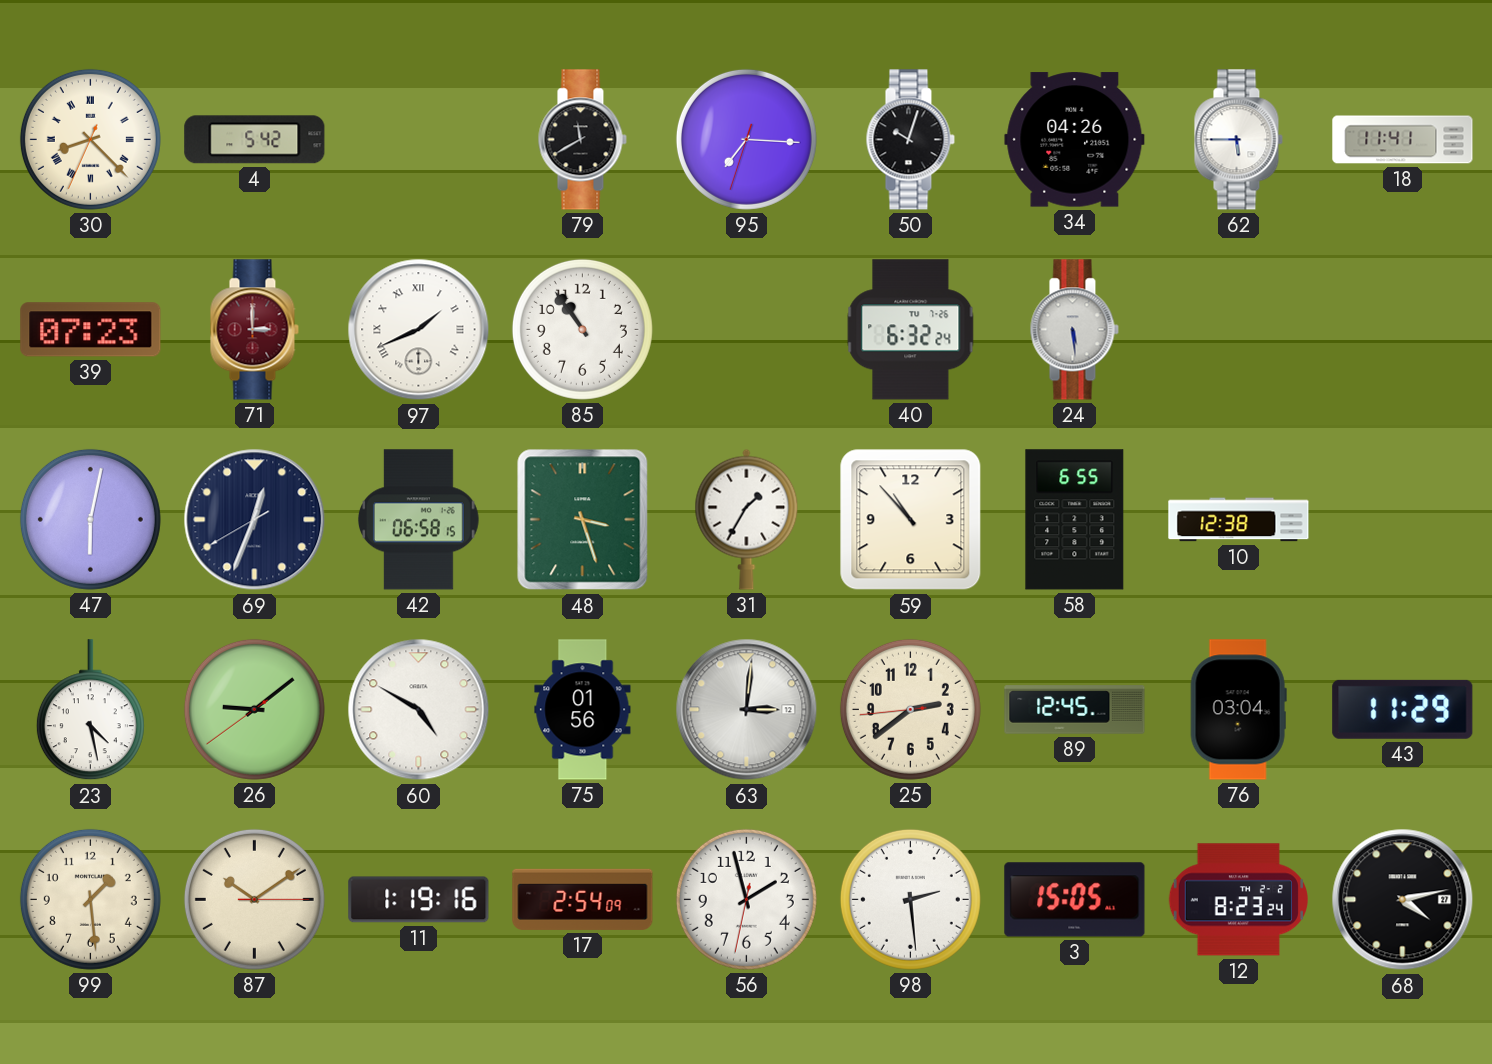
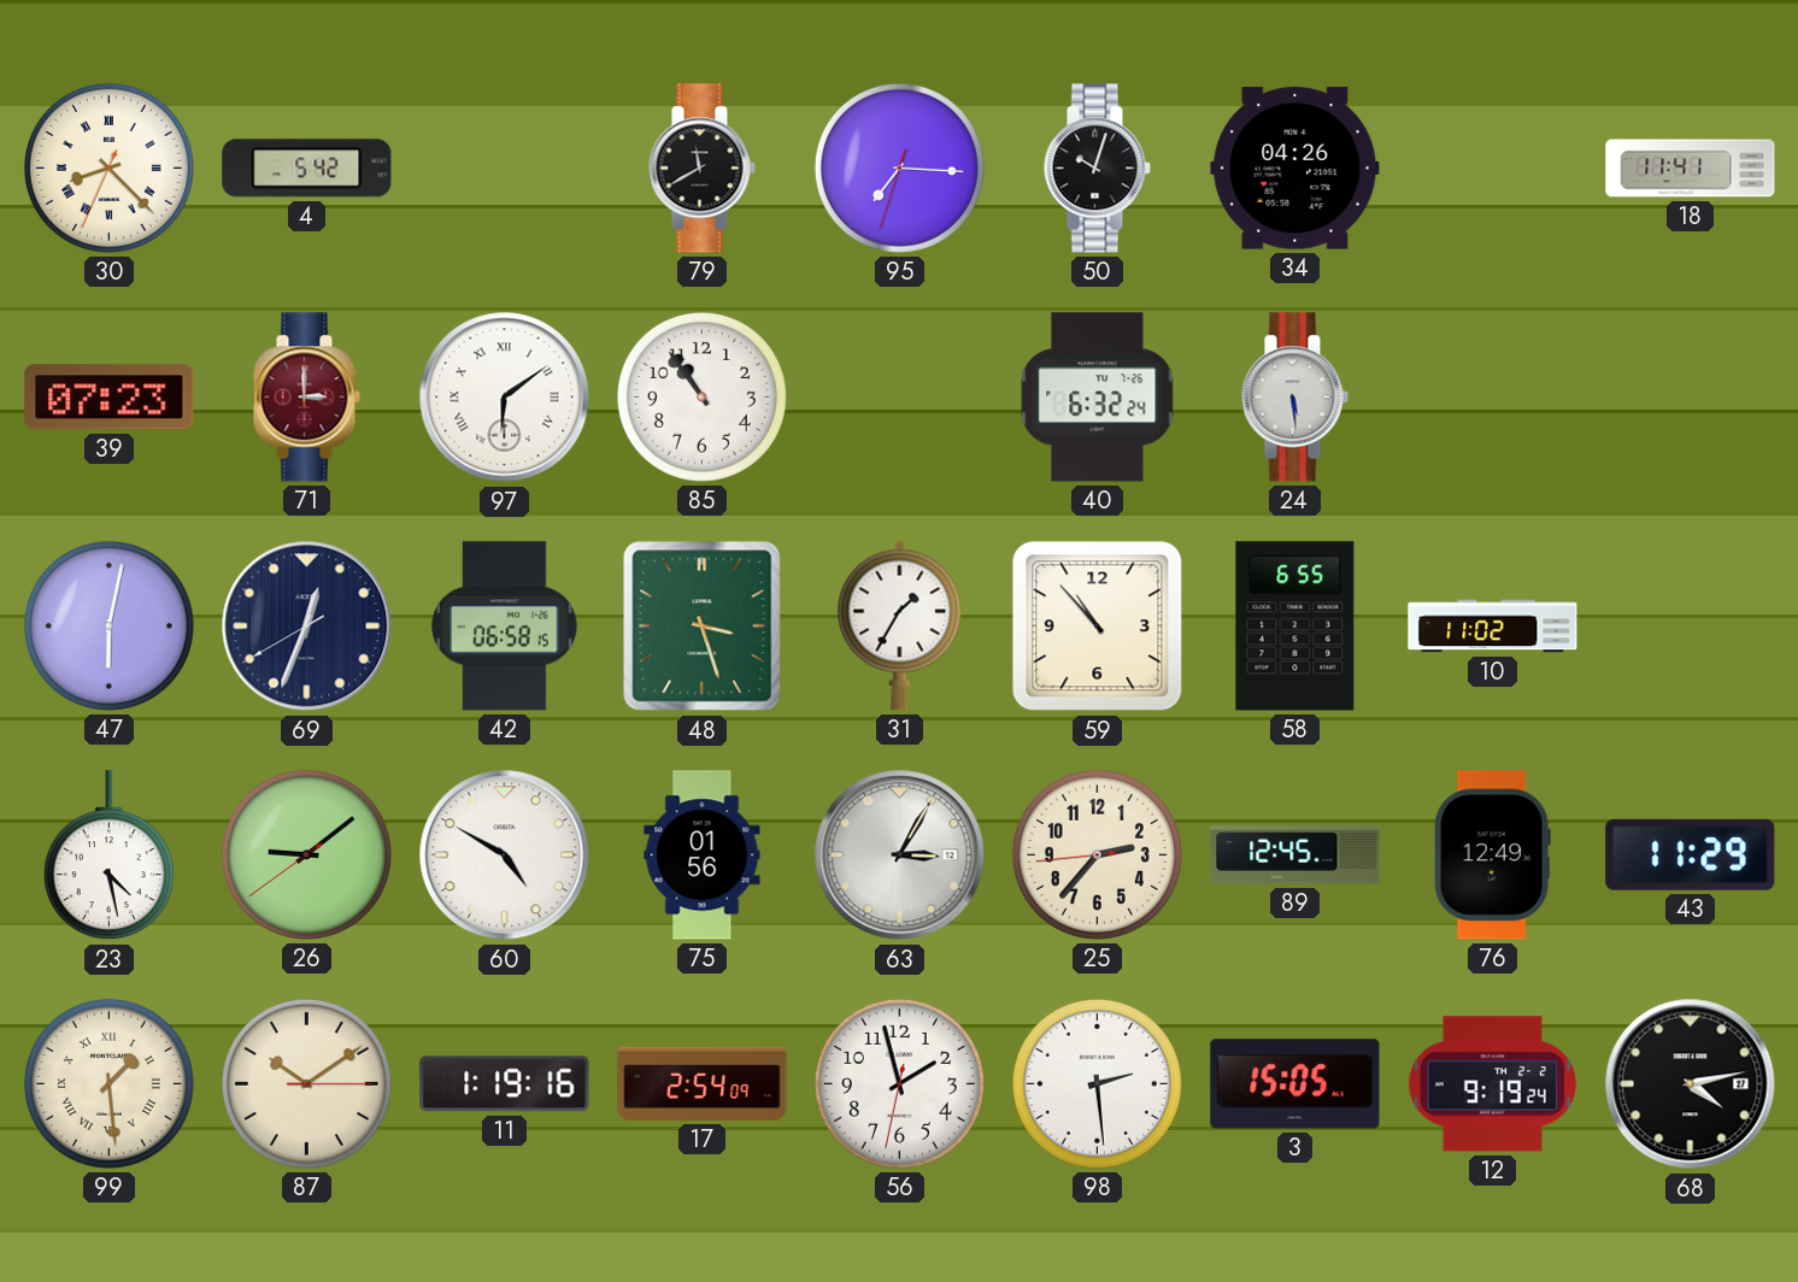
62: 5:45 -> none
97: 1:41 -> 6:09
10: 12:38 -> 11:02
63: 3:01 -> 3:05
25: 2:38 -> 2:36
76: 03:04 -> 12:49
99 numerals: Arabic -> Roman
12: 8:23 -> 9:19
